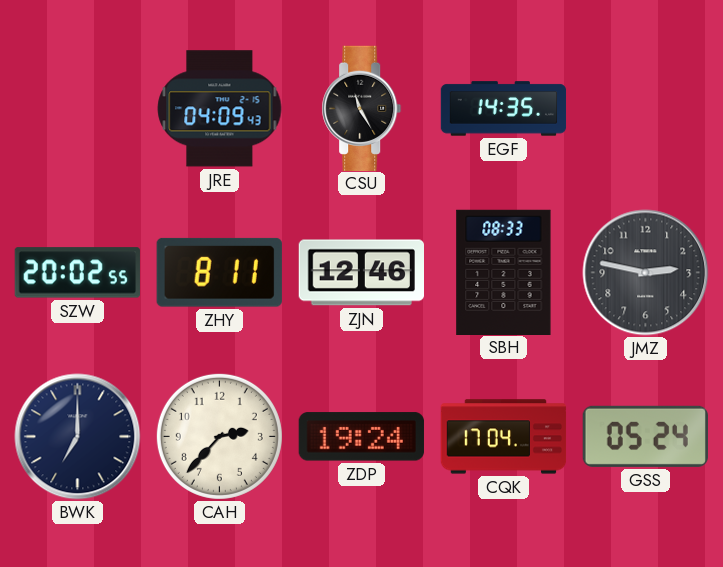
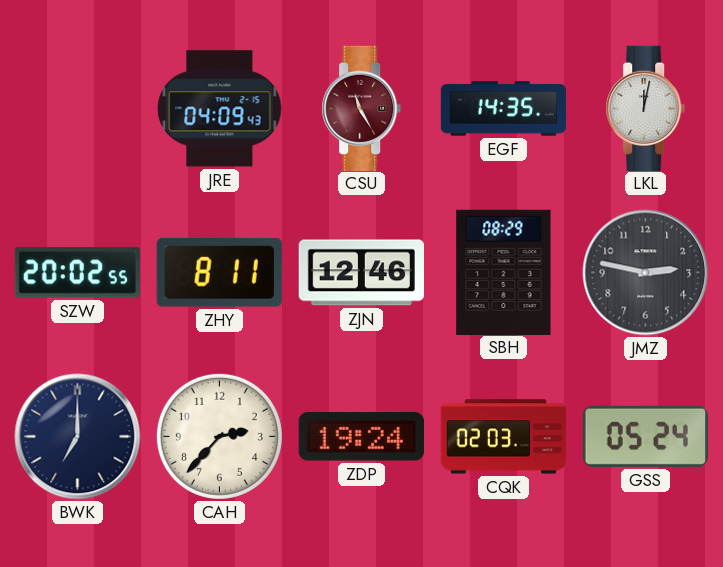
CSU dial: black -> burgundy
LKL: none -> 12:02
SBH: 08:33 -> 08:29
CQK: 17:04 -> 02:03
